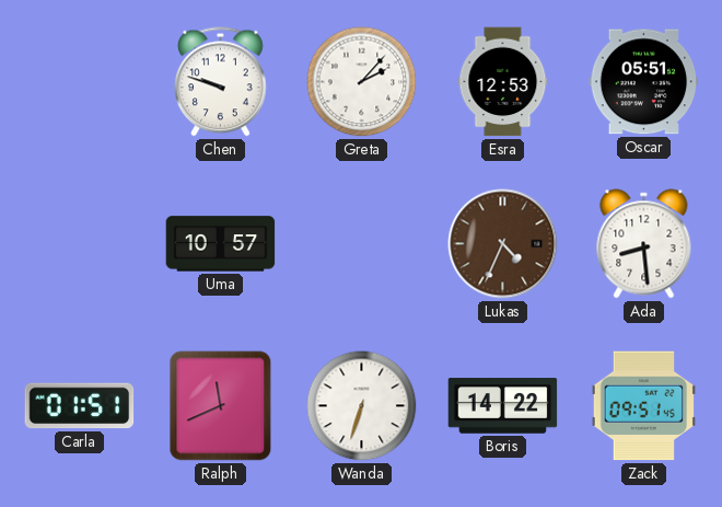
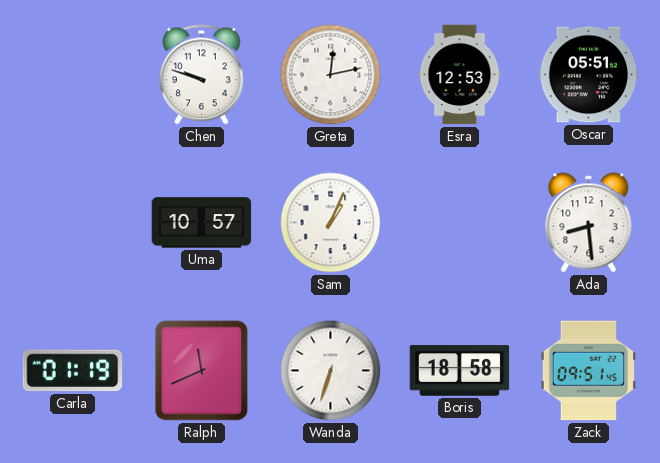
Greta: 2:07 -> 12:13
Sam: none -> 1:04
Lukas: 4:34 -> none
Carla: 01:51 -> 01:19
Boris: 14:22 -> 18:58
